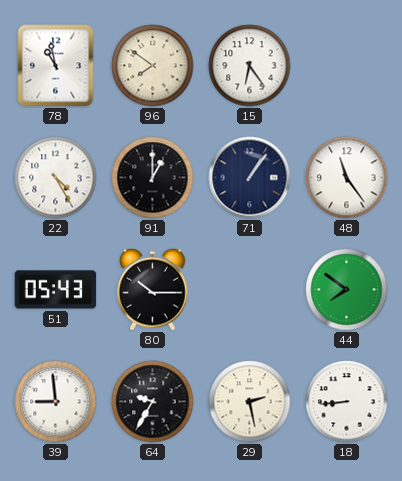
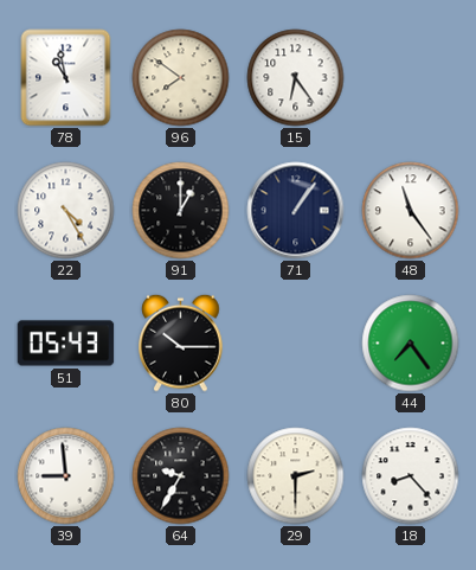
44: 7:51 -> 7:24
29: 2:28 -> 2:30
18: 8:44 -> 8:23
